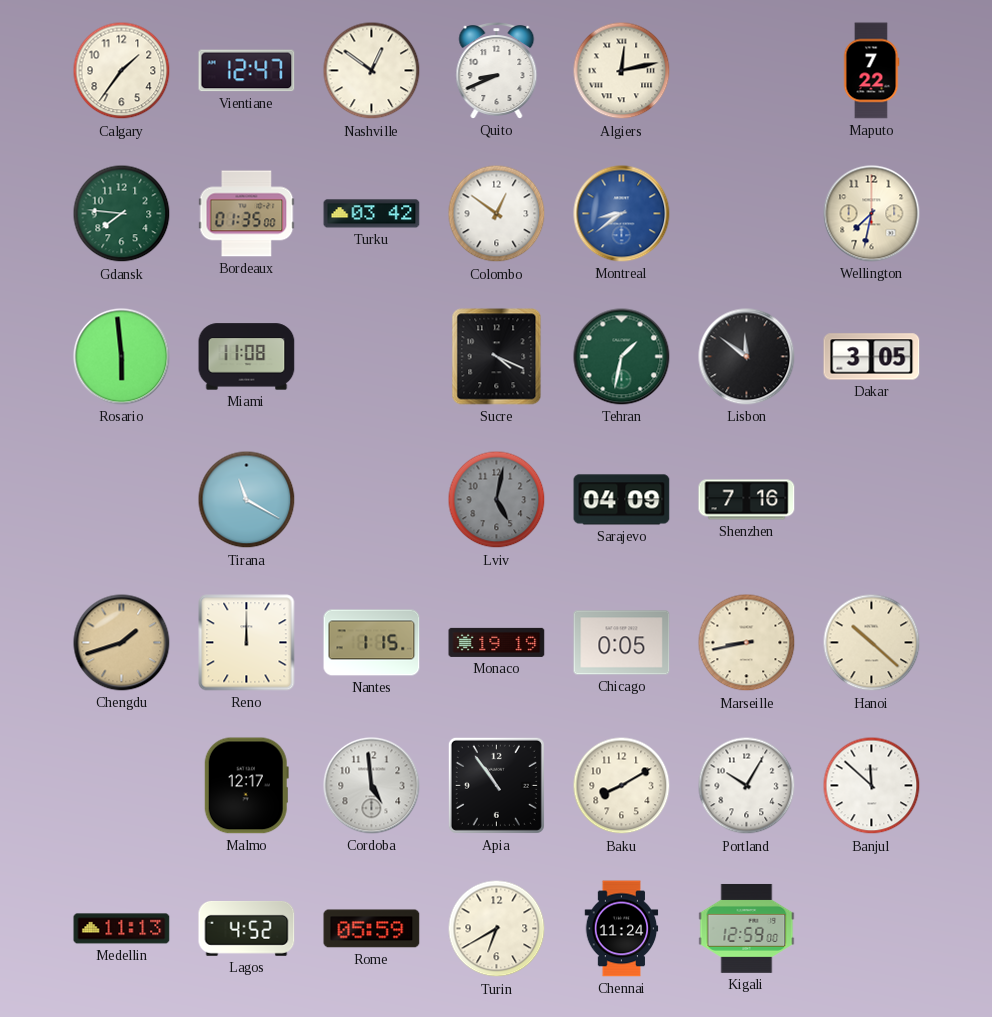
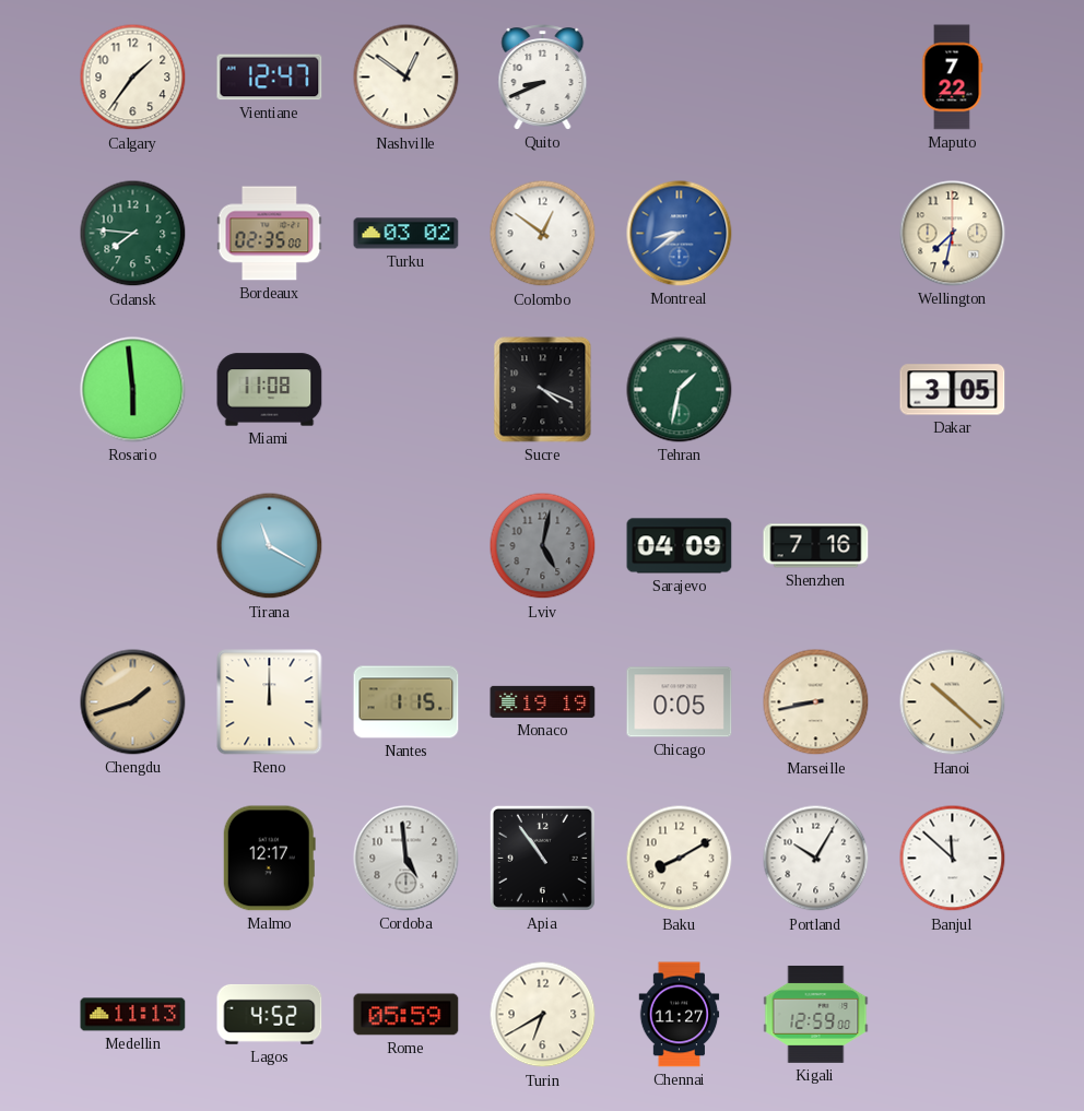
Algiers: 12:13 -> none
Bordeaux: 01:35 -> 02:35
Turku: 03:42 -> 03:02
Lisbon: 11:51 -> none
Chennai: 11:24 -> 11:27
